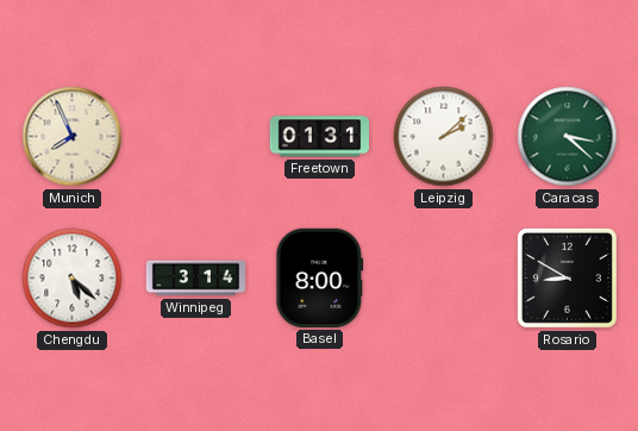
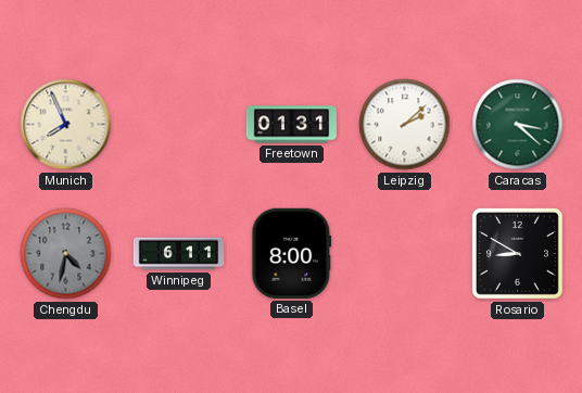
Chengdu: 5:22 -> 4:32
Chengdu dial: white -> grey
Winnipeg: 3:14 -> 6:11
